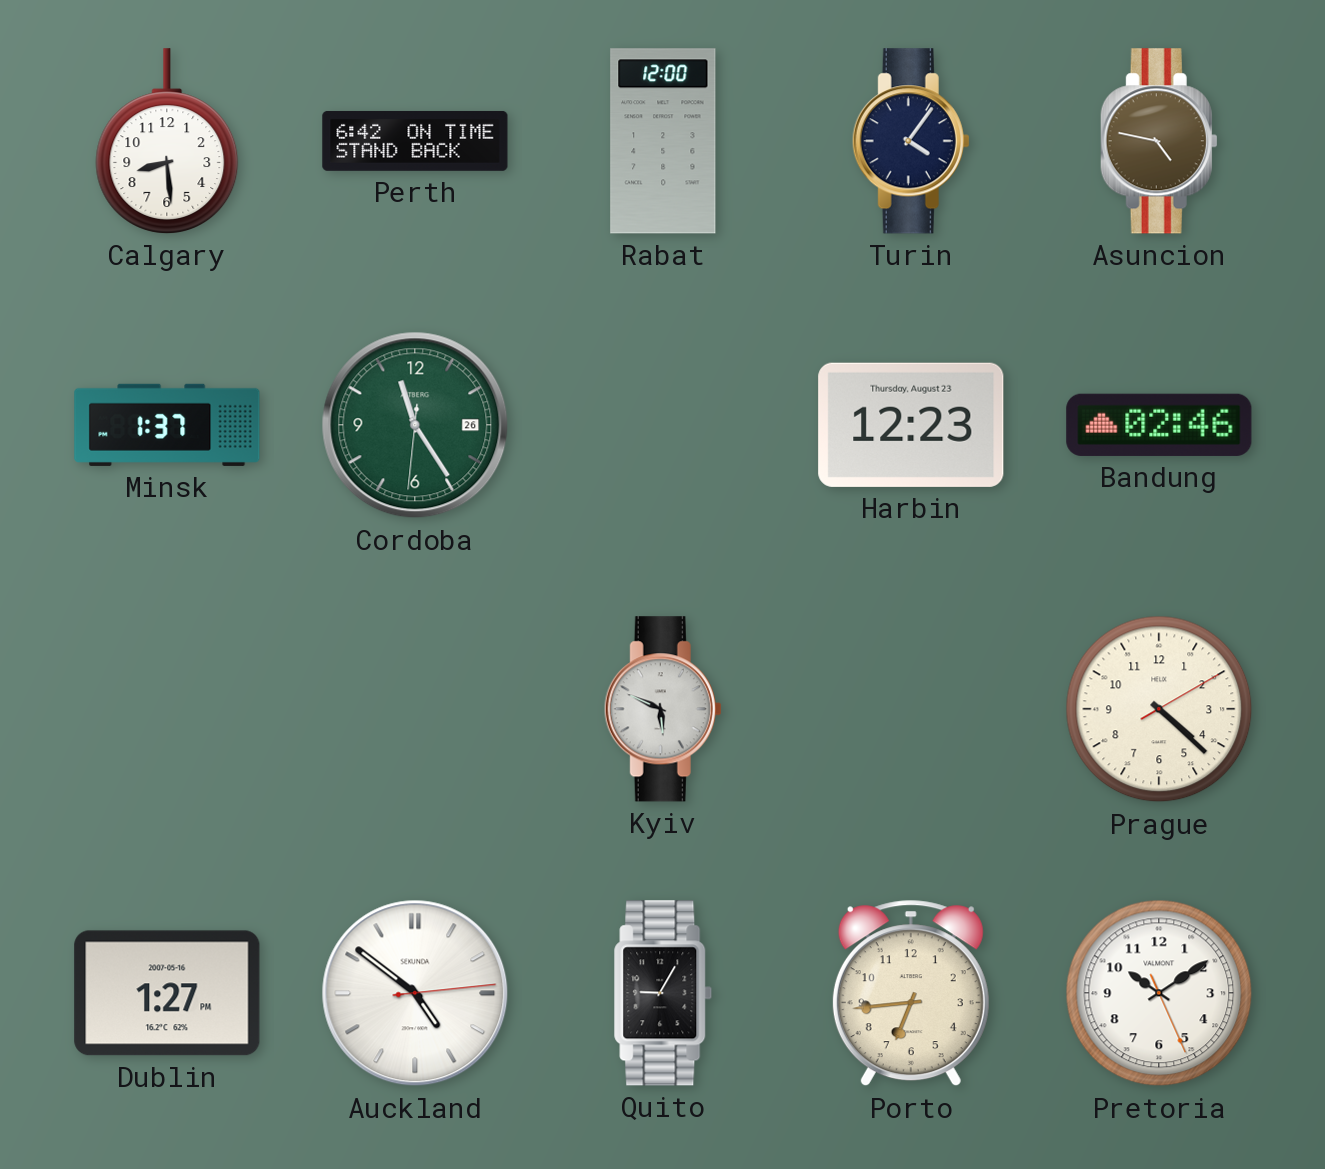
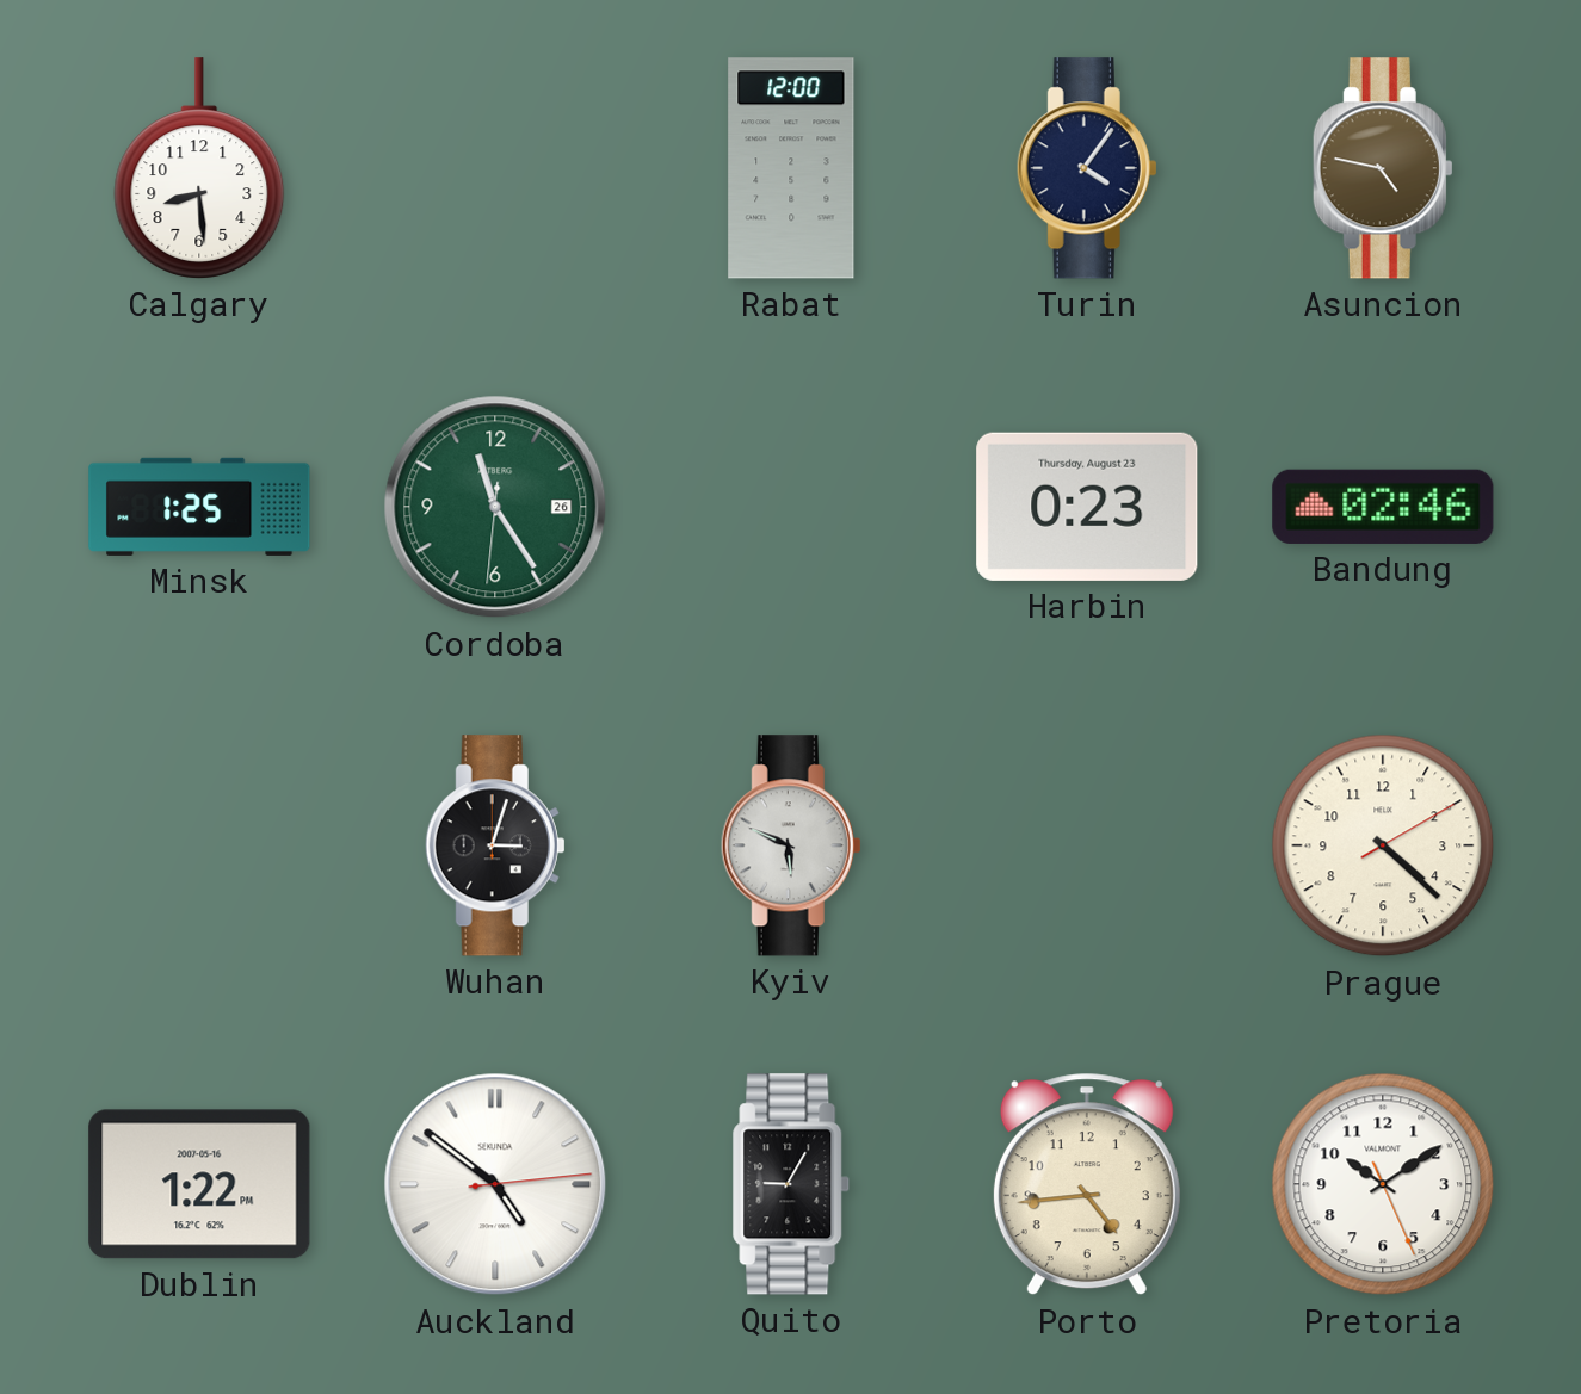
Perth: 6:42 -> none
Minsk: 1:37 -> 1:25
Harbin: 12:23 -> 0:23
Wuhan: none -> 3:03
Dublin: 1:27 -> 1:22
Porto: 6:44 -> 4:44
